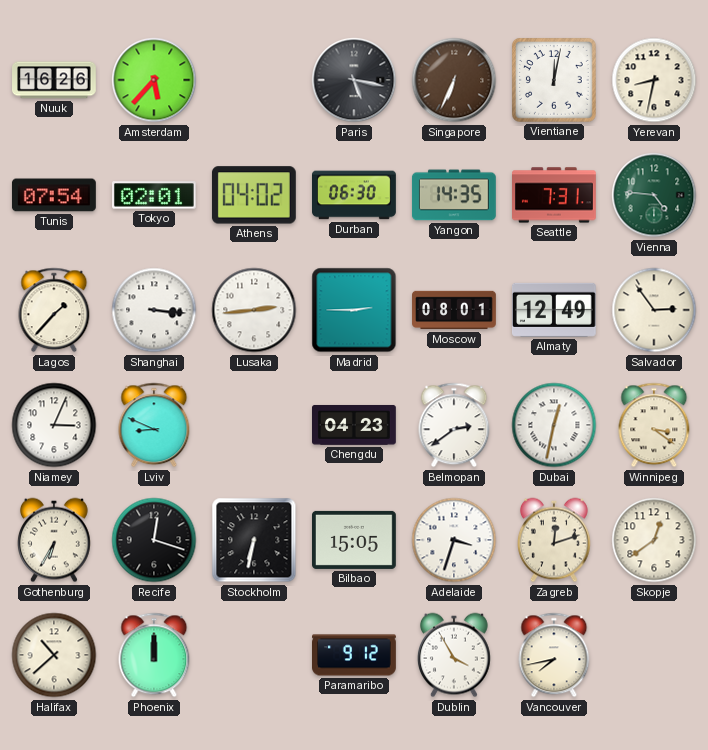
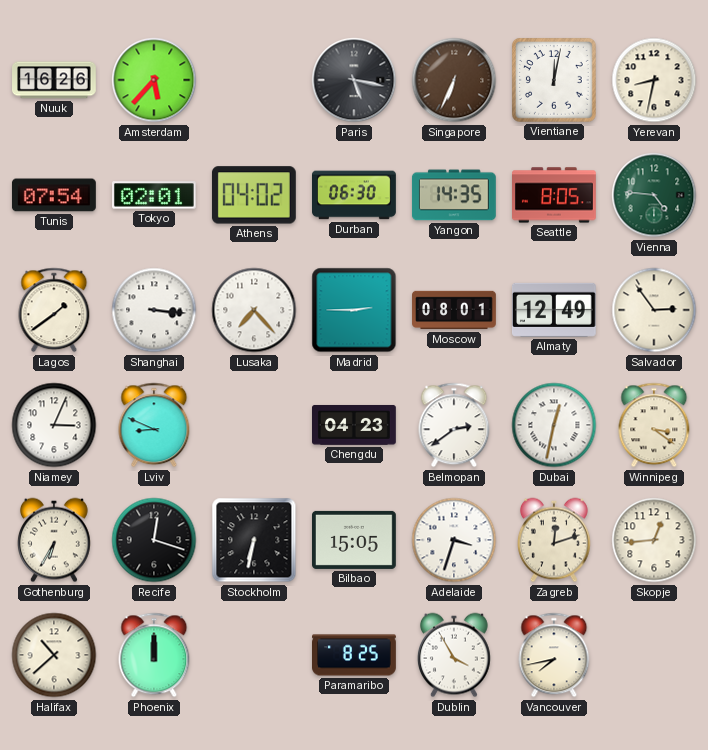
Seattle: 7:31 -> 8:05
Lagos: 1:37 -> 1:39
Lusaka: 2:44 -> 7:23
Skopje: 12:39 -> 12:44
Paramaribo: 9:12 -> 8:25
